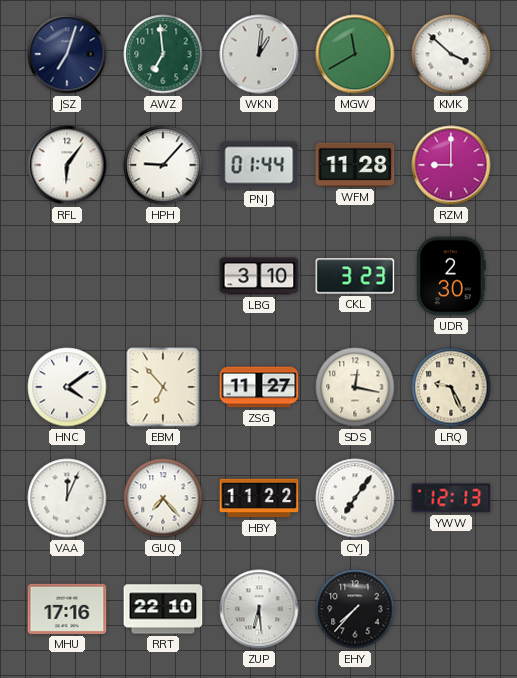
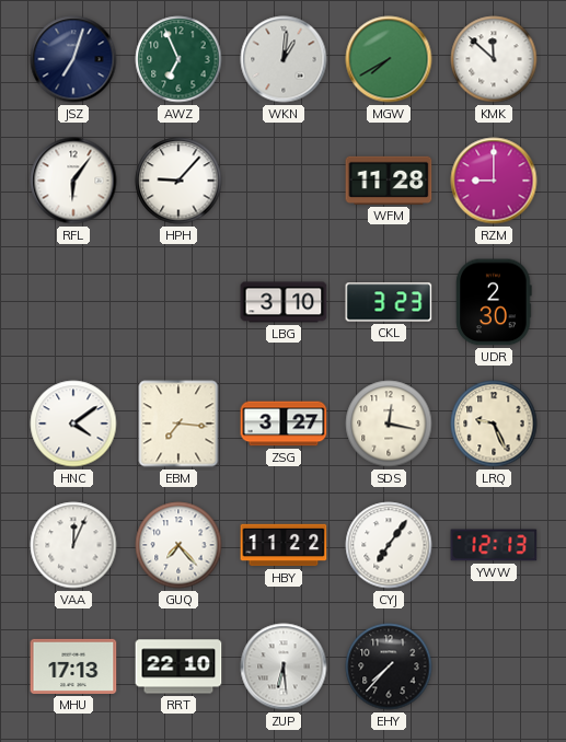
AWZ: 6:59 -> 6:56
MGW: 11:40 -> 7:40
KMK: 3:52 -> 11:52
PNJ: 01:44 -> none
EBM: 6:53 -> 7:16
ZSG: 11:27 -> 3:27
MHU: 17:16 -> 17:13
